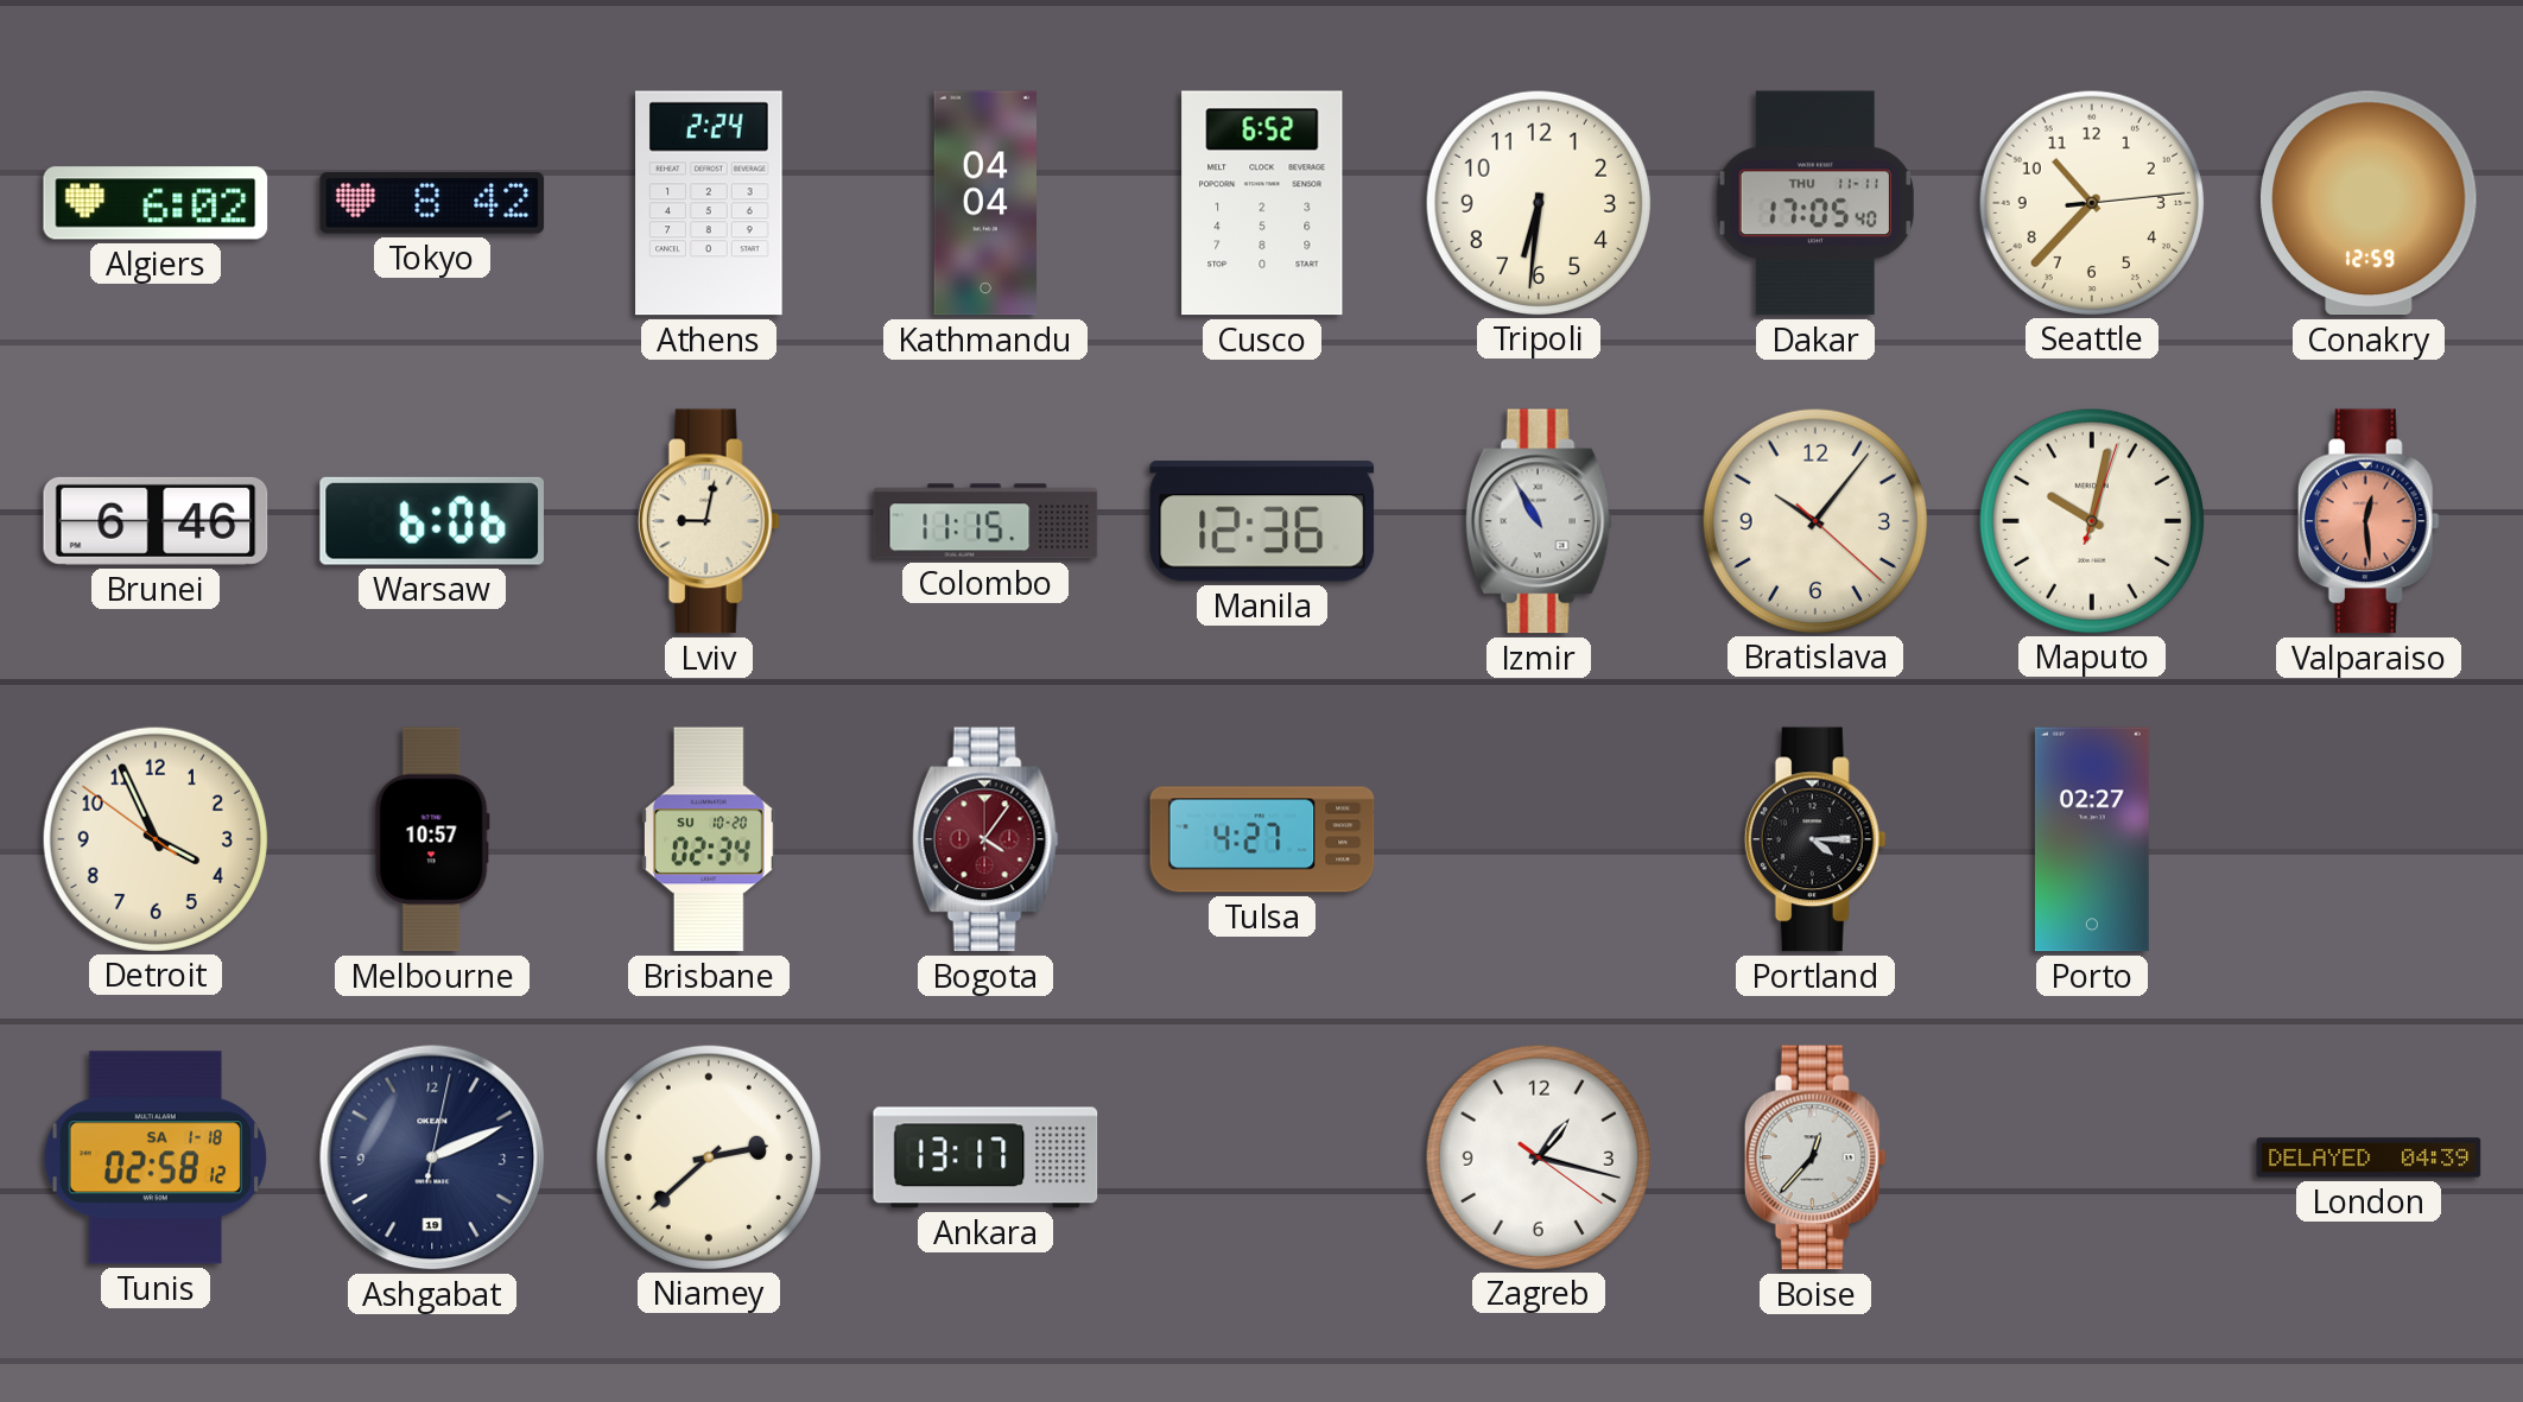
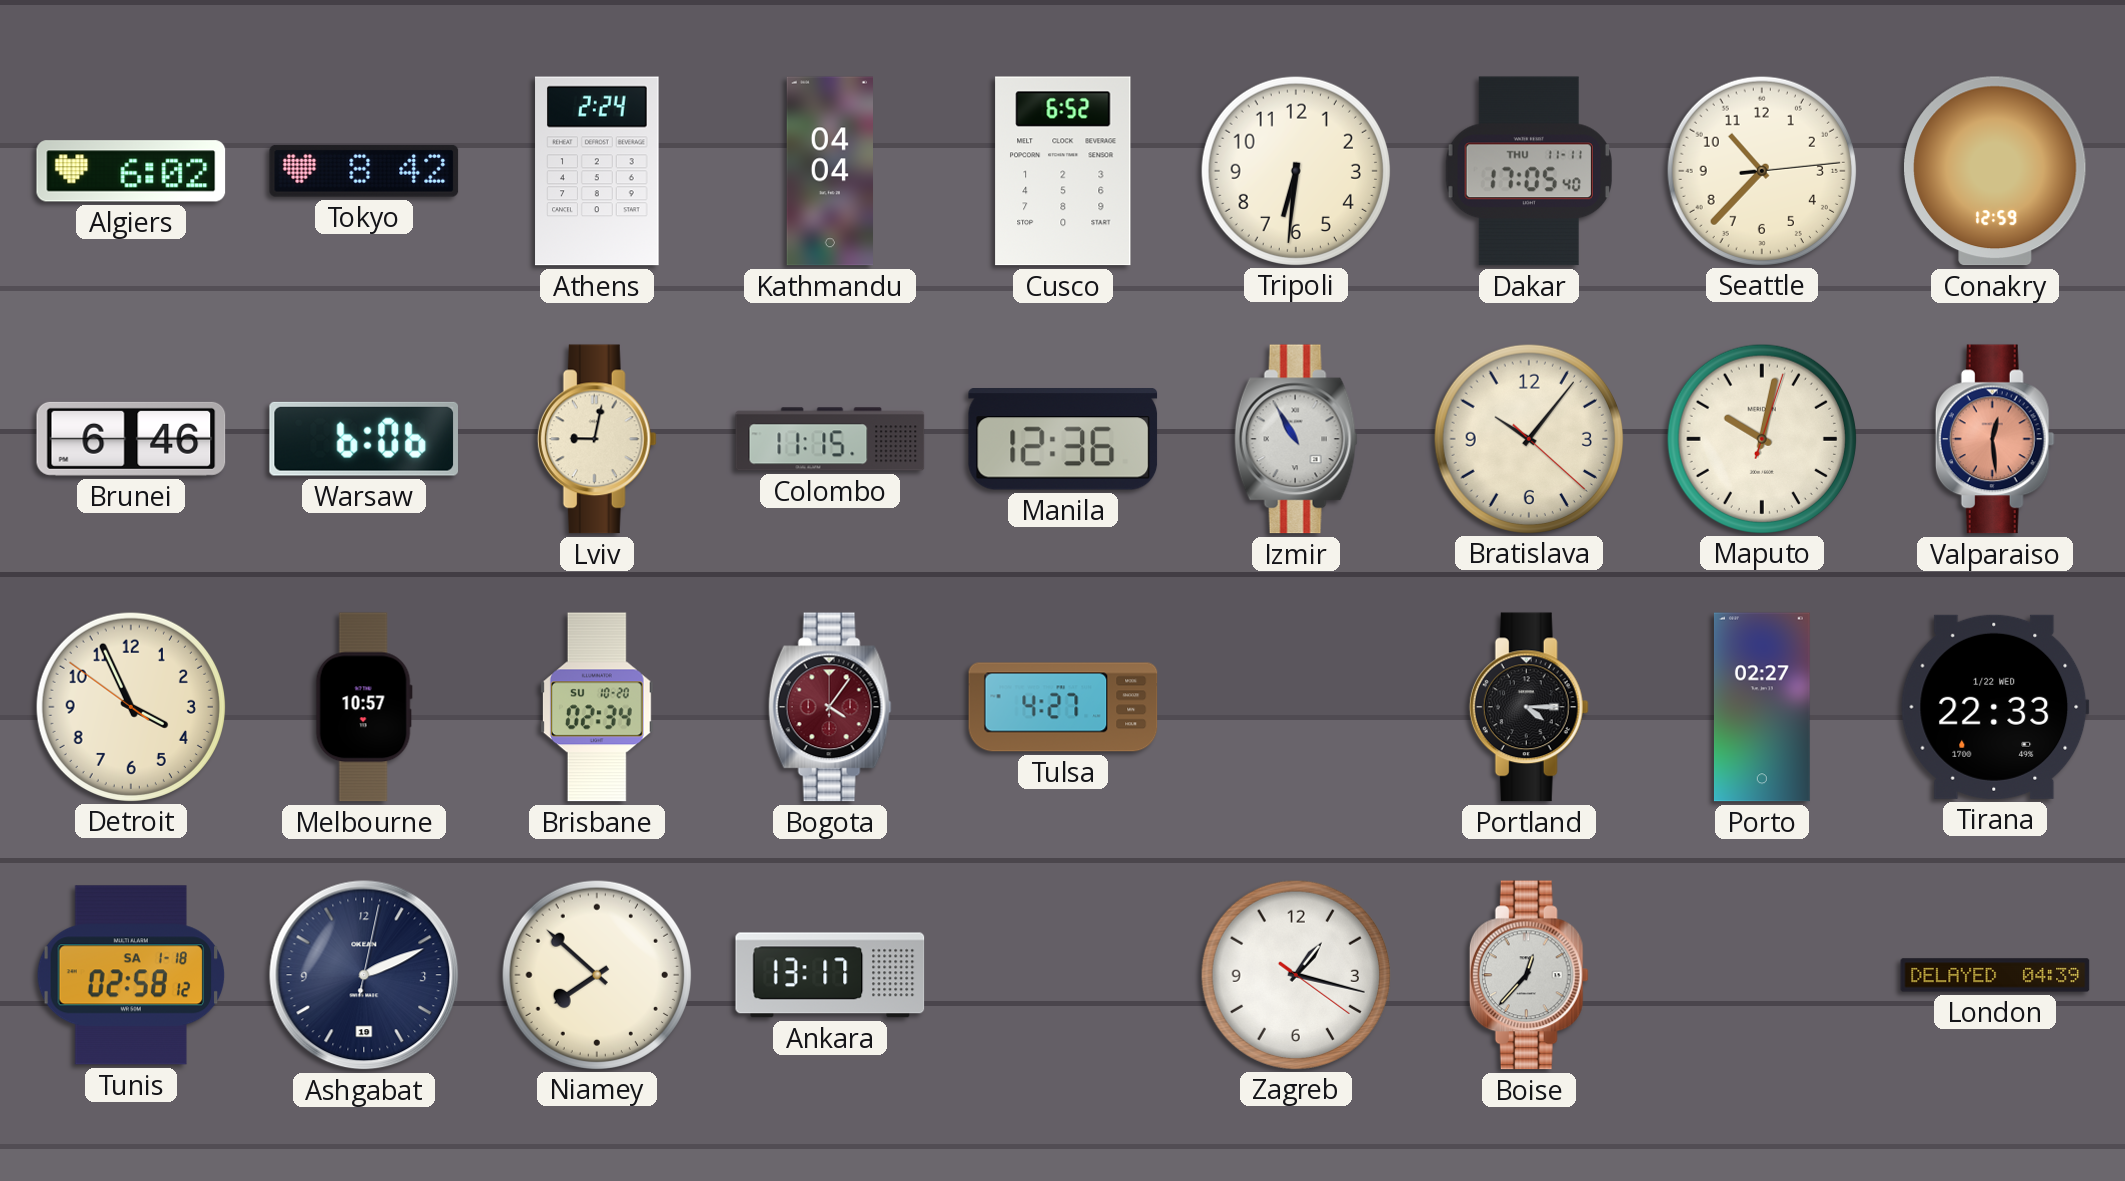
Tirana: none -> 22:33
Niamey: 2:38 -> 7:52
